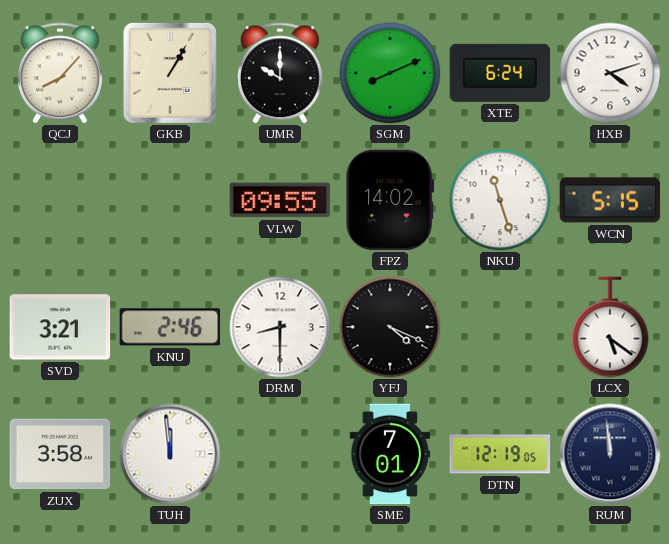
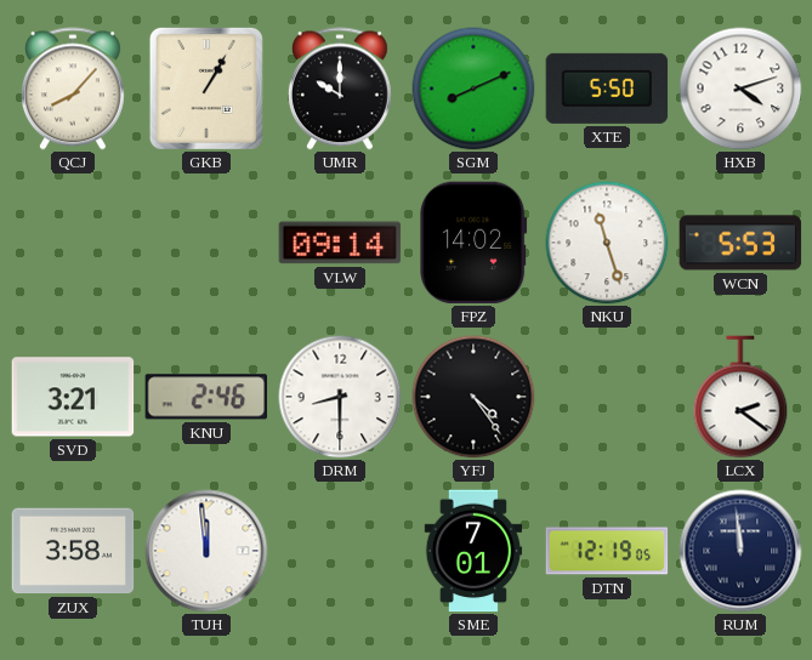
XTE: 6:24 -> 5:50
VLW: 09:55 -> 09:14
WCN: 5:15 -> 5:53
YFJ: 4:19 -> 4:24
LCX: 5:21 -> 2:21
